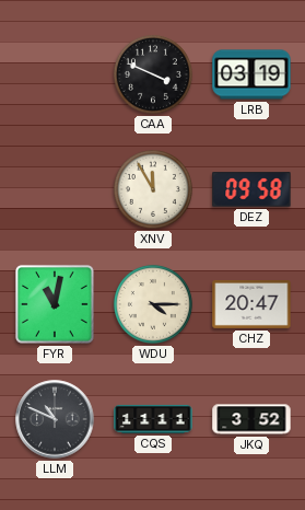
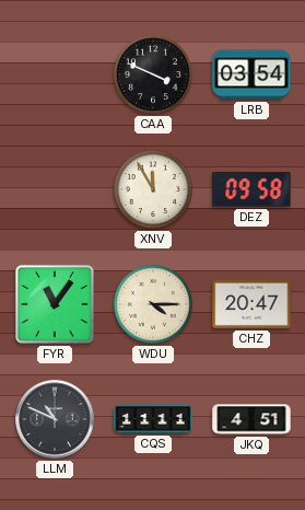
LRB: 03:19 -> 03:54
FYR: 11:02 -> 11:06
JKQ: 3:52 -> 4:51
